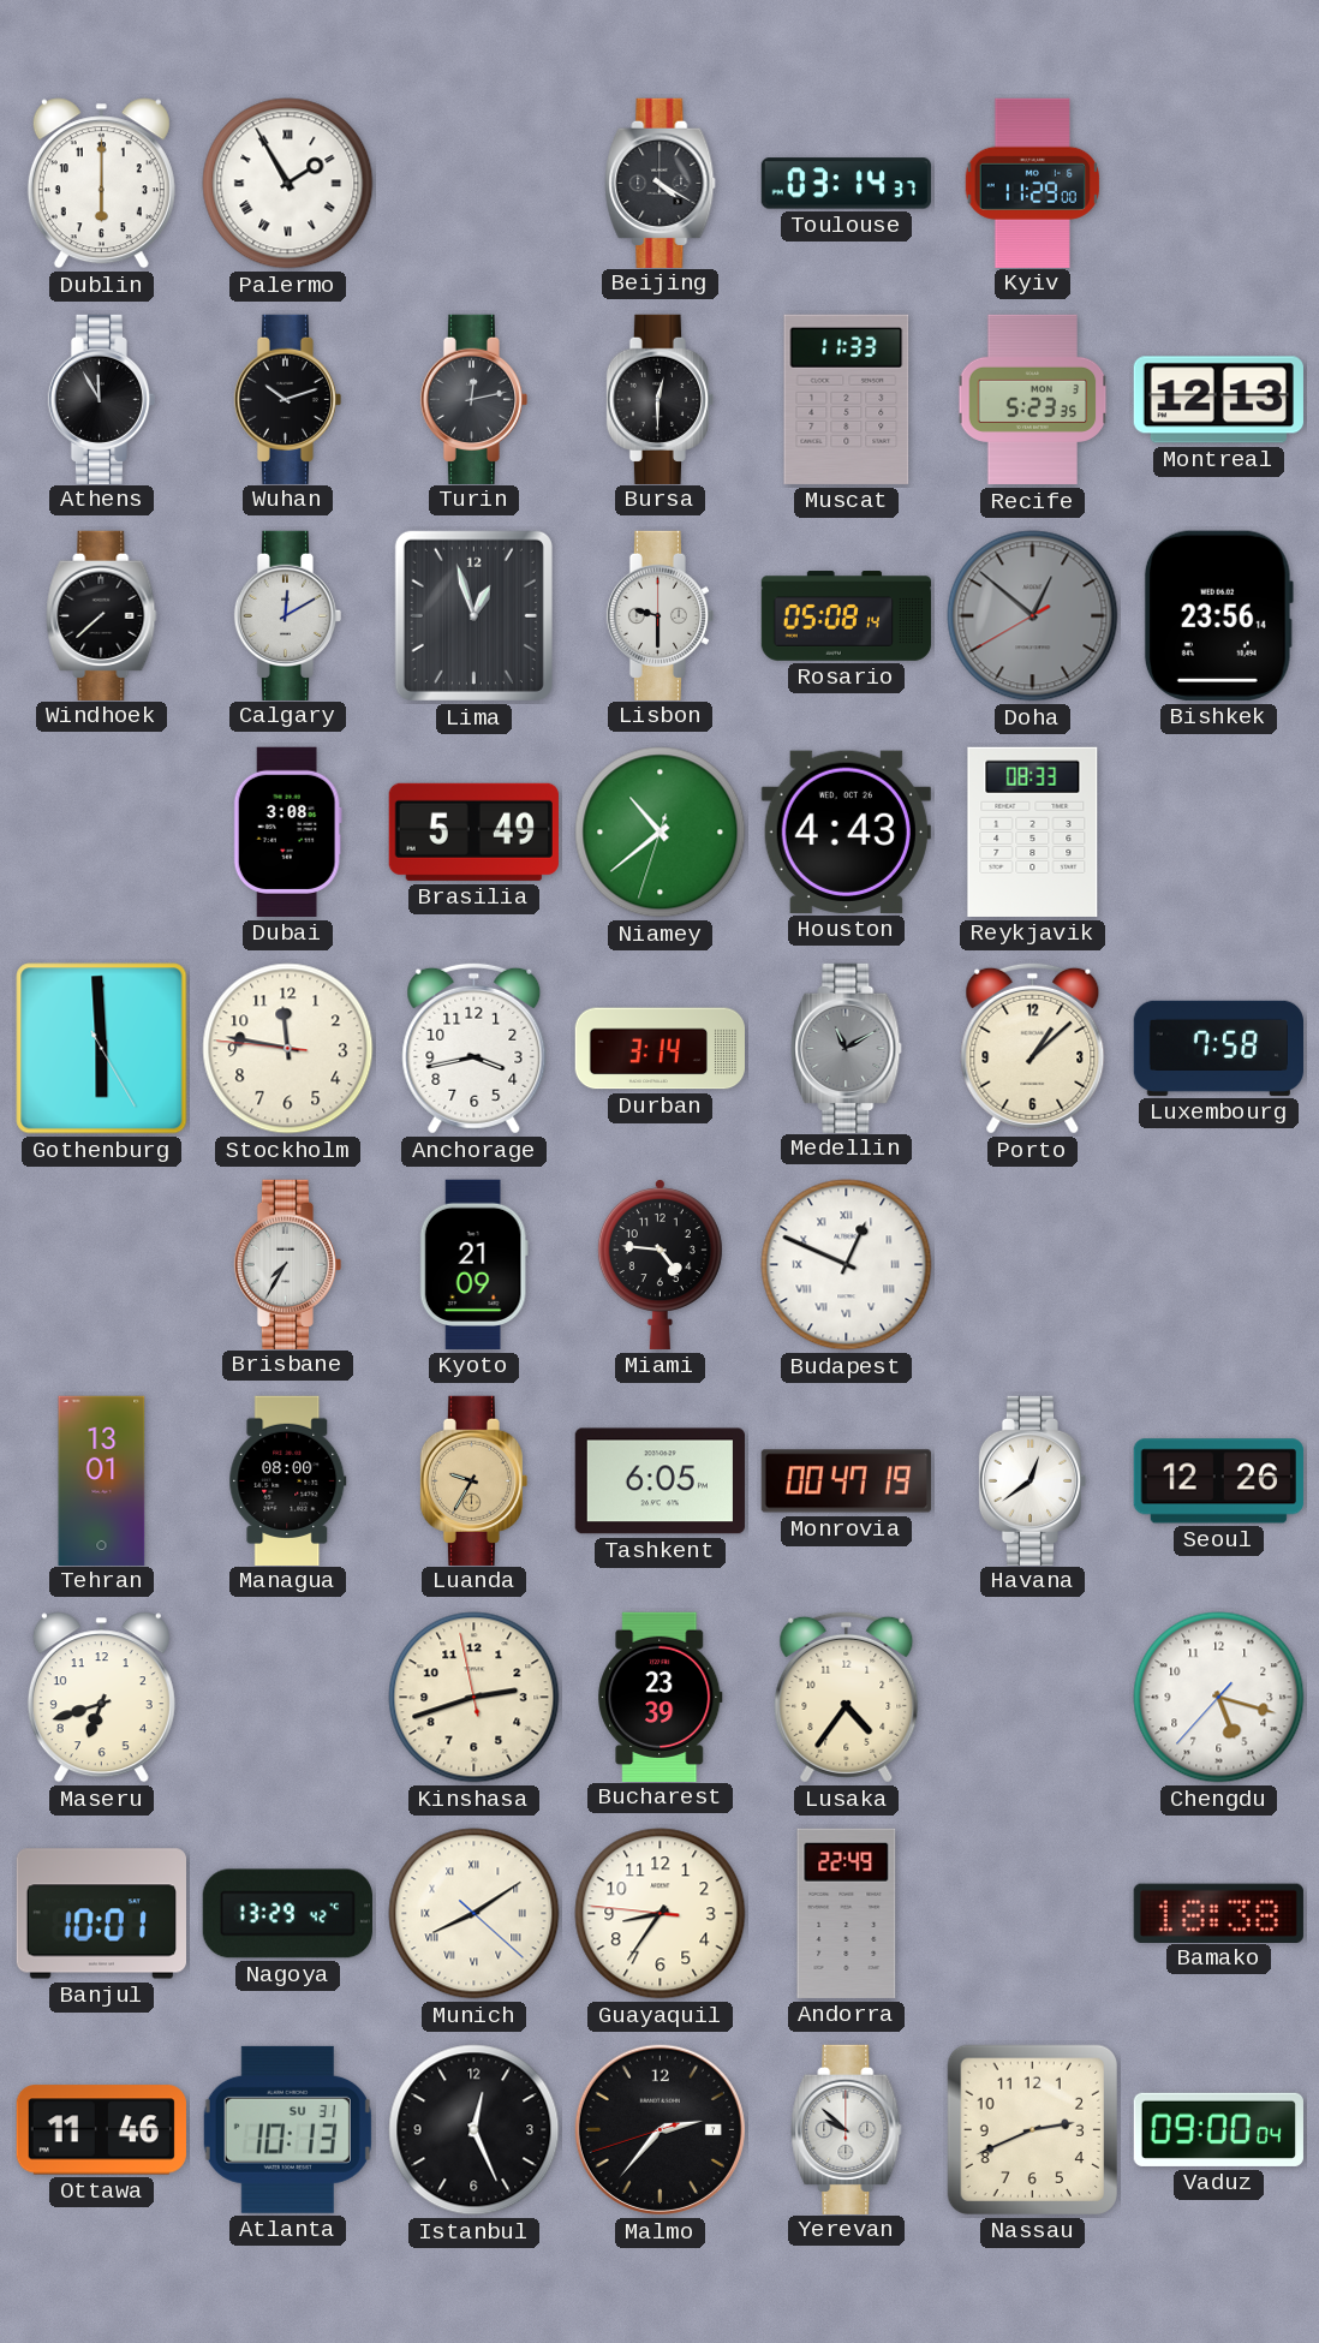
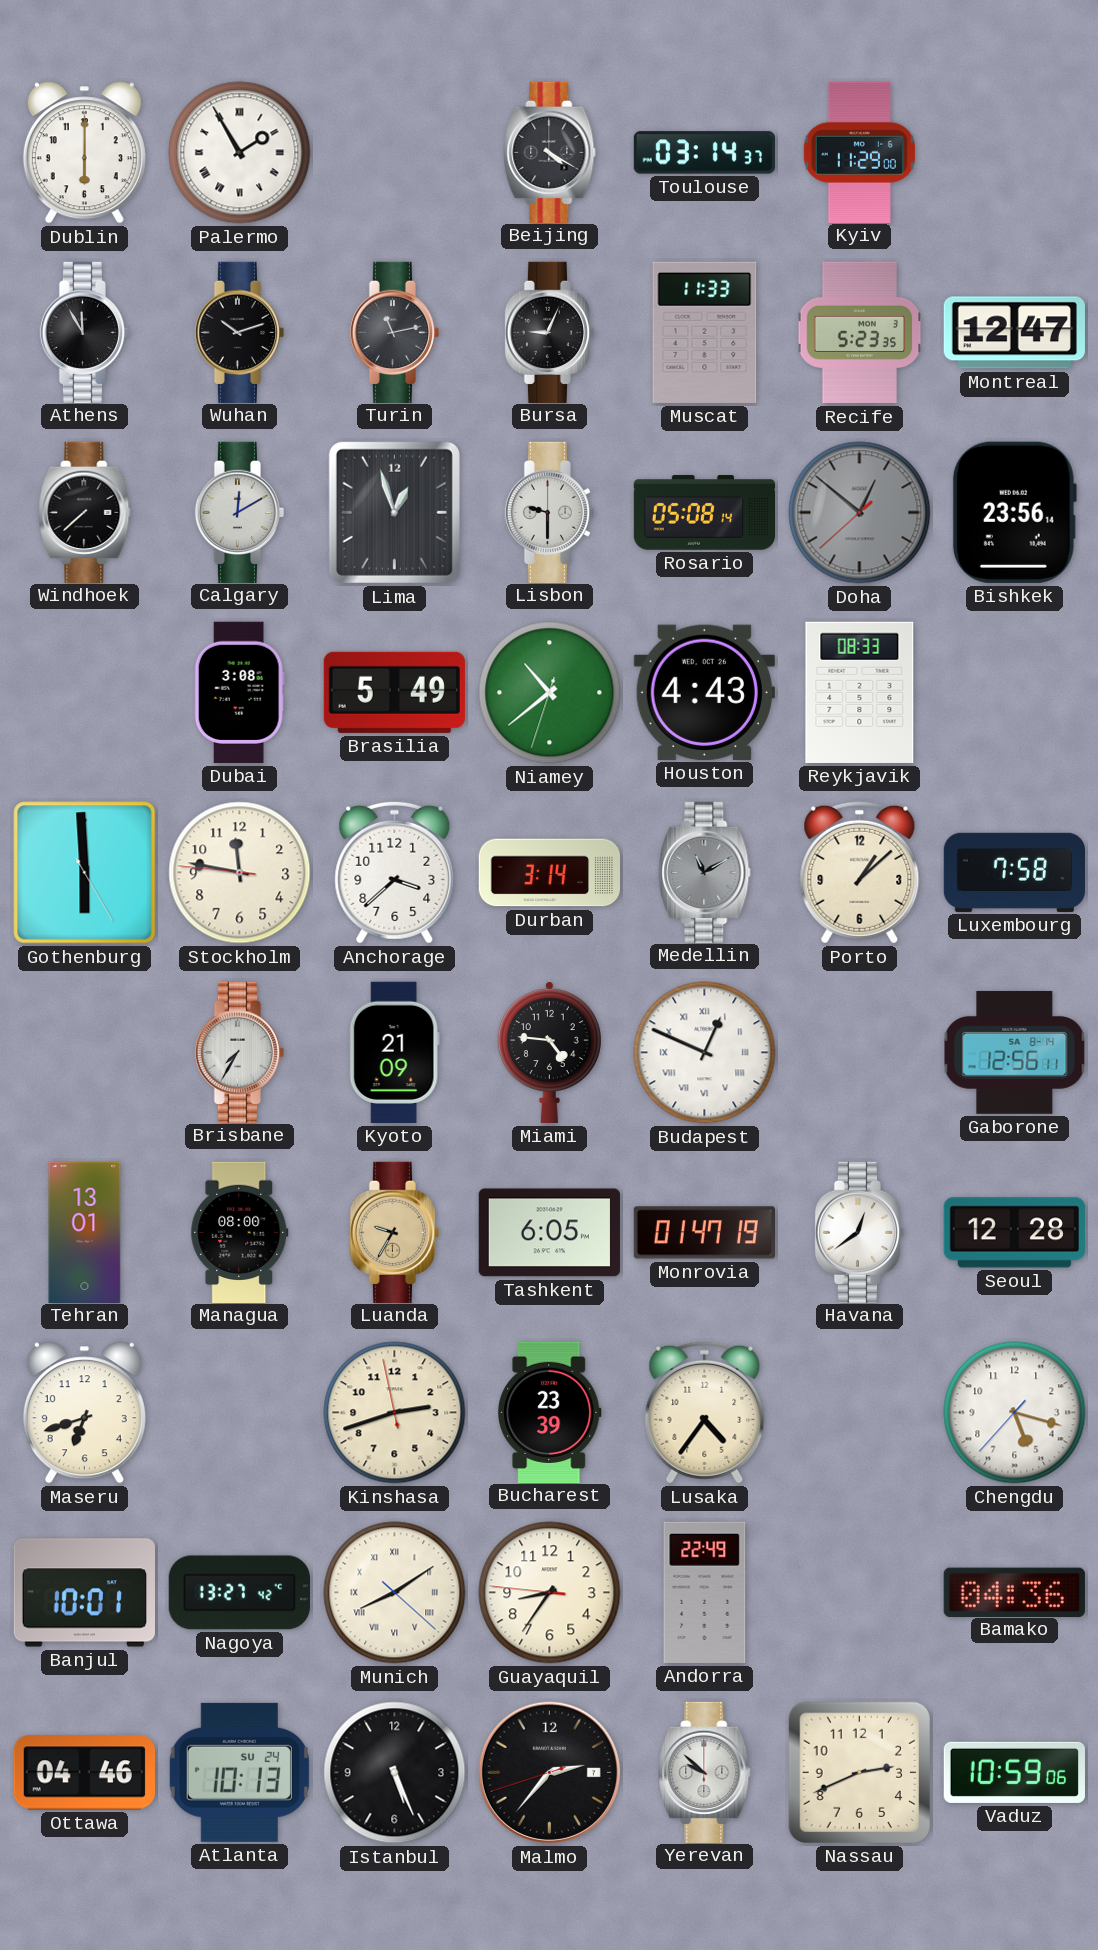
Turin: 12:13 -> 11:13
Bursa: 12:30 -> 9:04
Montreal: 12:13 -> 12:47
Doha: 12:51:40 -> 12:51:38
Anchorage: 3:43 -> 3:38
Gaborone: none -> 12:56
Monrovia: 00:47 -> 01:47
Seoul: 12:26 -> 12:28
Nagoya: 13:29 -> 13:27
Bamako: 18:38 -> 04:36
Ottawa: 11:46 -> 04:46
Atlanta date: SU 31 -> SU 24
Istanbul: 12:26 -> 5:26
Vaduz: 09:00 -> 10:59
